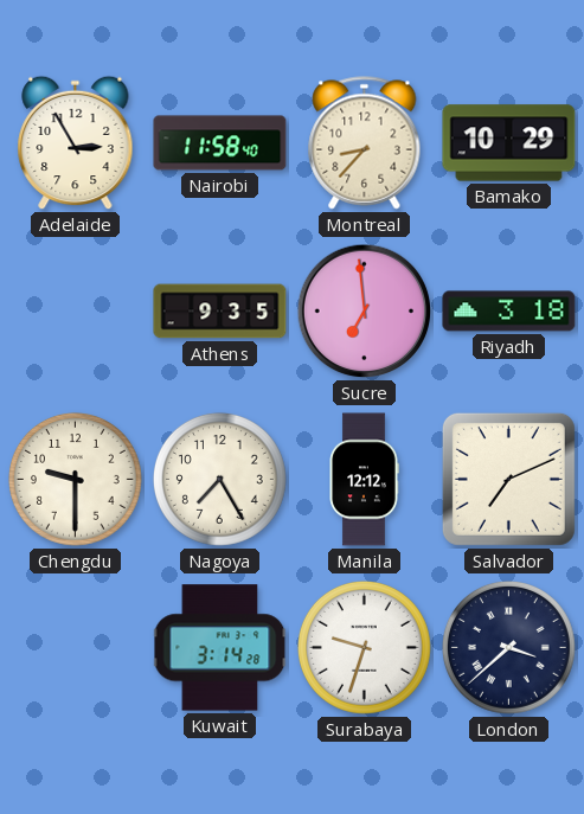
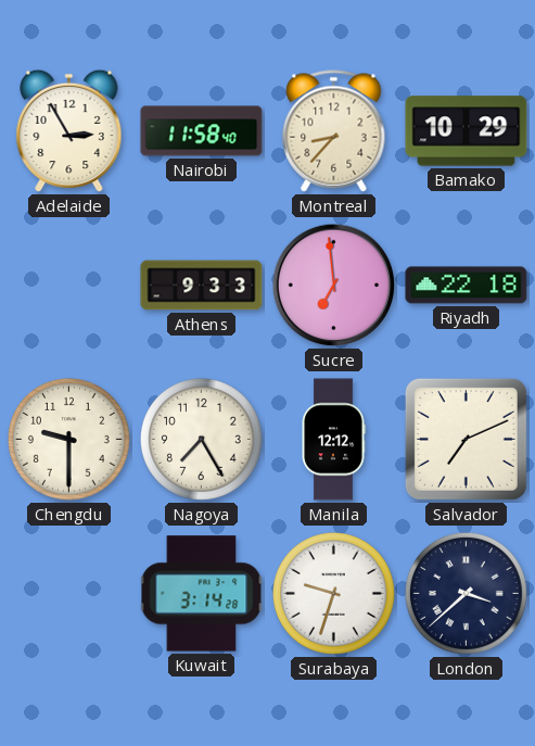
Athens: 9:35 -> 9:33
Riyadh: 3:18 -> 22:18
